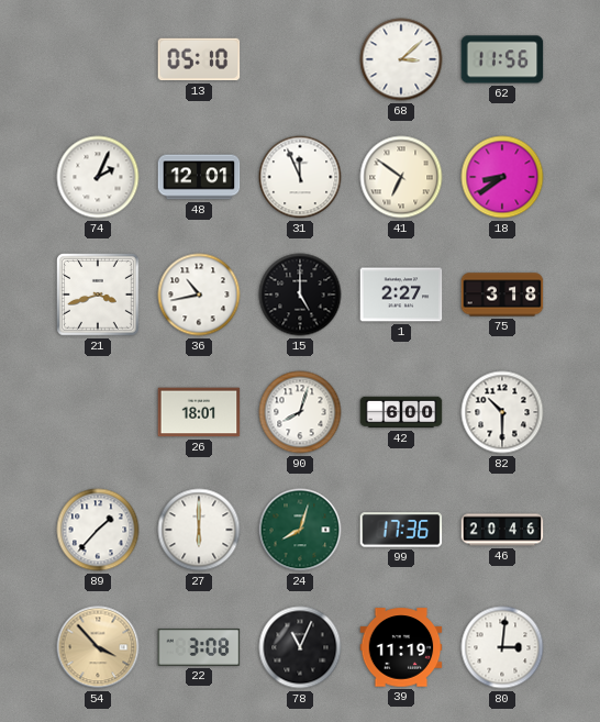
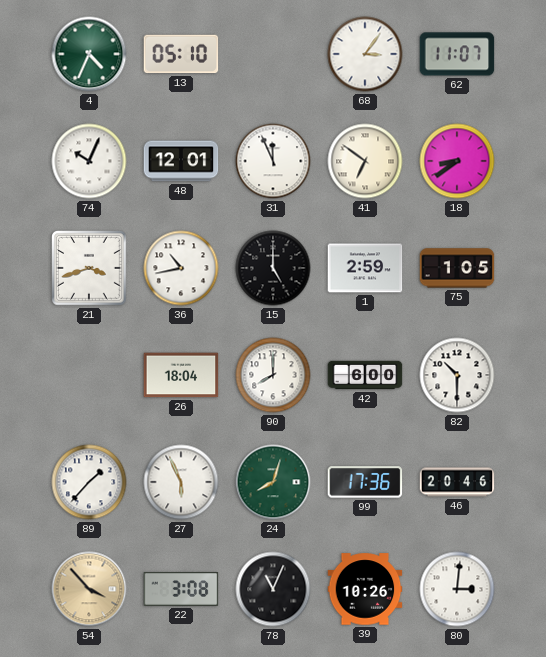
4: none -> 4:34
68: 3:08 -> 3:06
62: 11:56 -> 11:07
74: 2:04 -> 10:04
1: 2:27 -> 2:59
75: 3:18 -> 1:05
26: 18:01 -> 18:04
90: 8:03 -> 8:00
27: 6:00 -> 5:56
39: 11:19 -> 10:26
